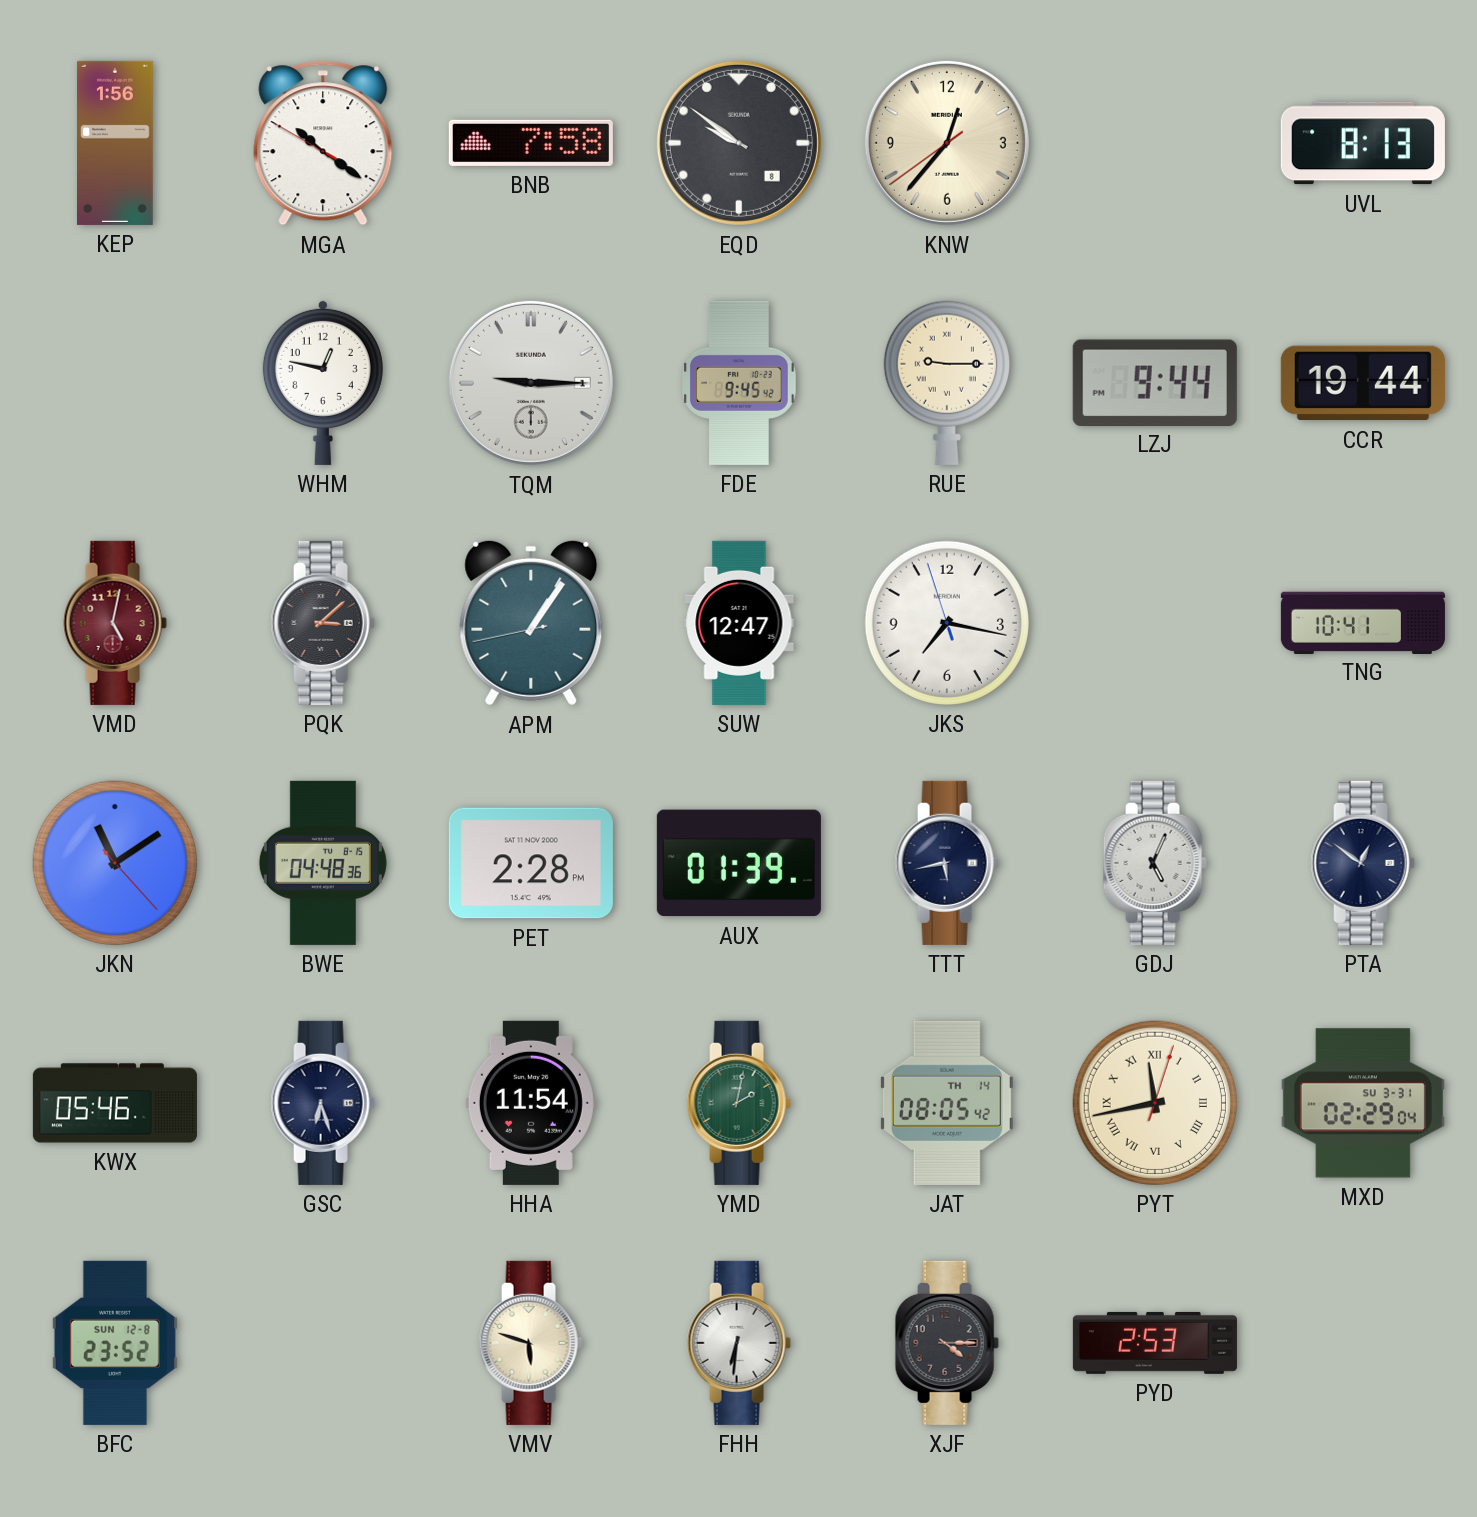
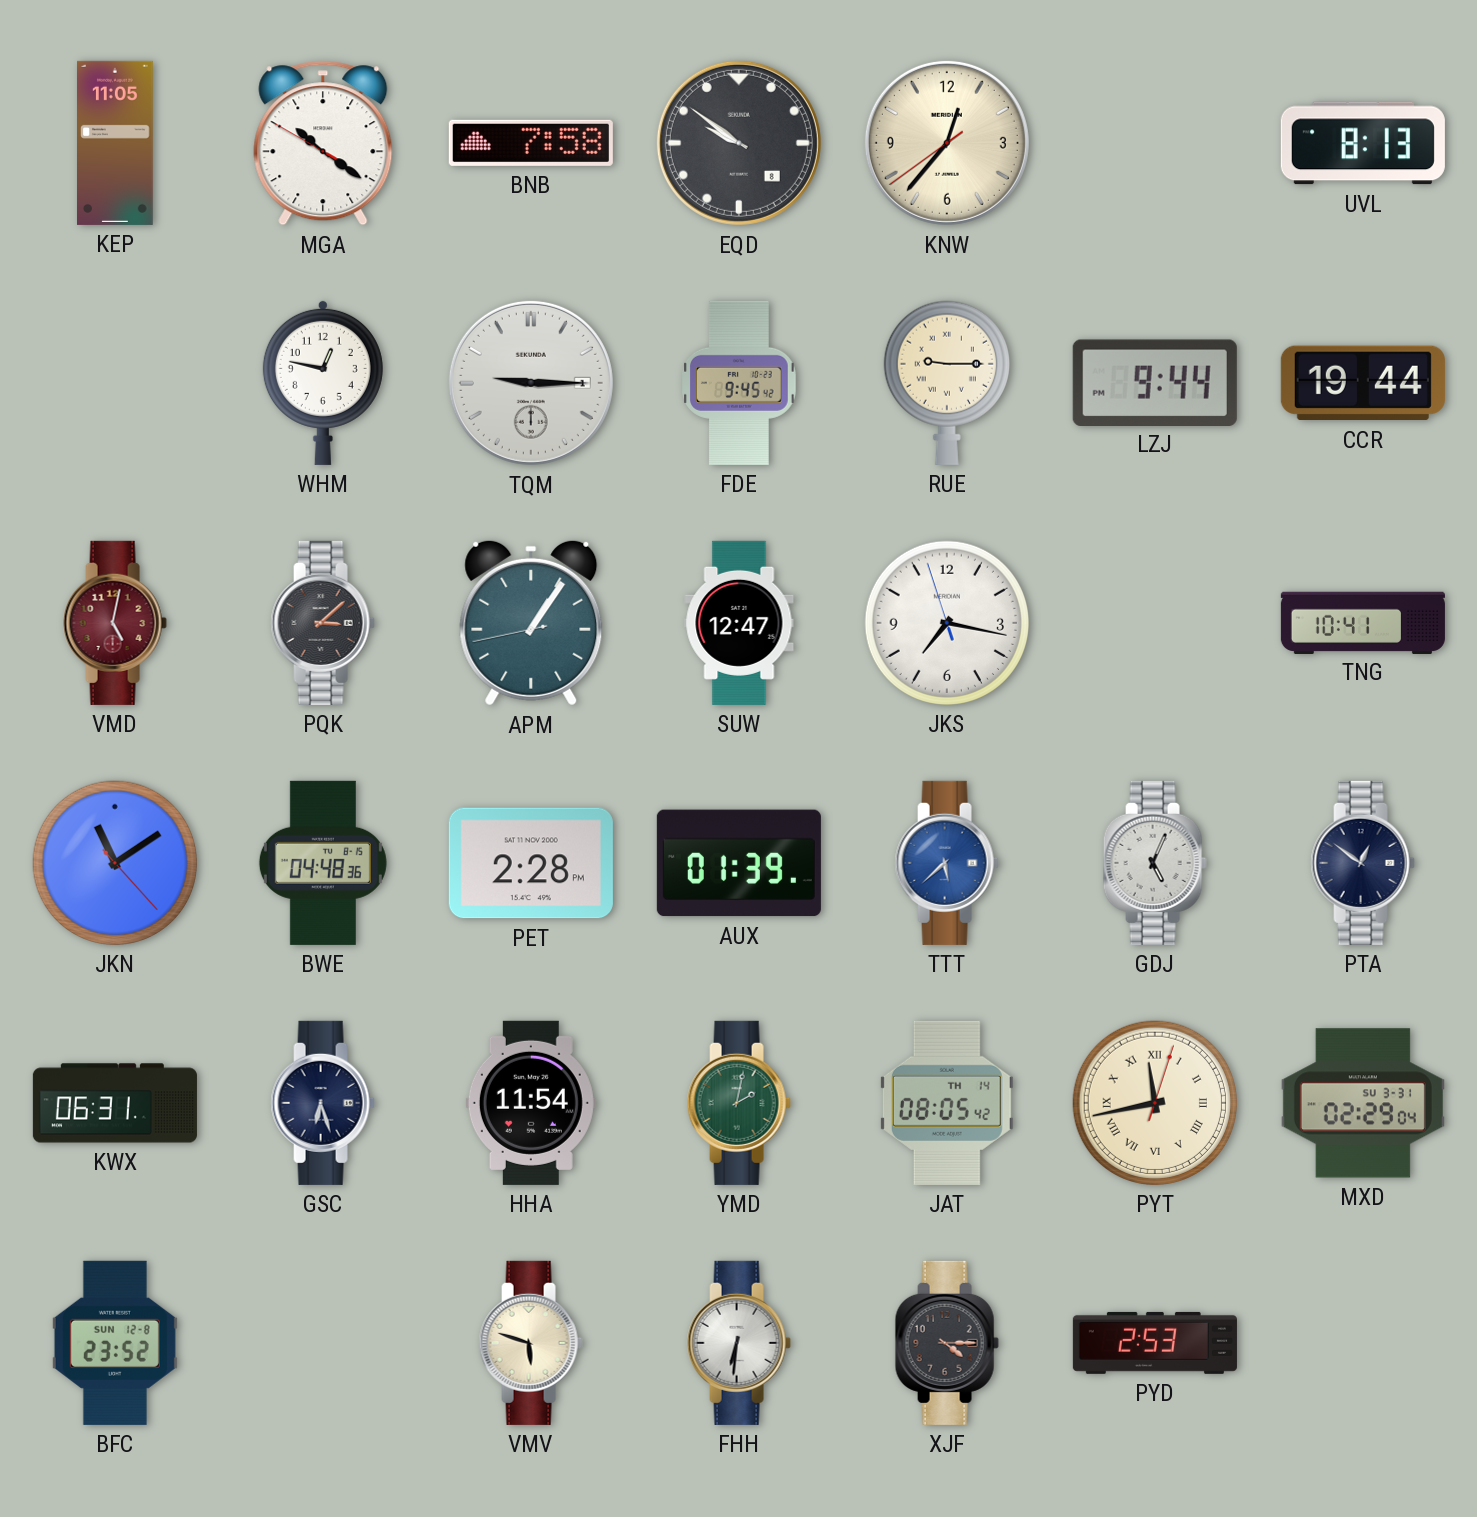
KEP: 1:56 -> 11:05
TTT: 5:43 -> 5:38
TTT dial: navy -> blue
KWX: 05:46 -> 06:31
